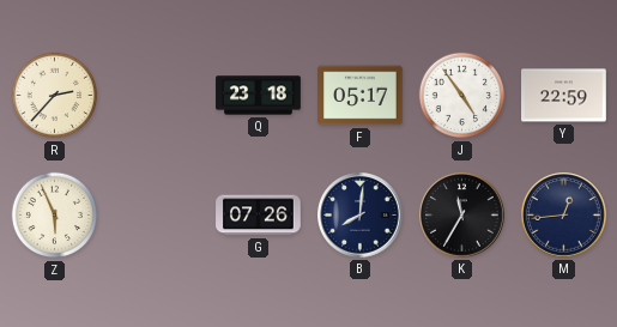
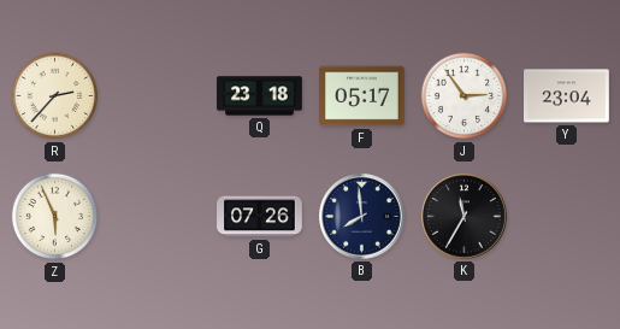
J: 4:54 -> 2:54
Y: 22:59 -> 23:04
B: 8:01 -> 7:59
M: 12:44 -> none
